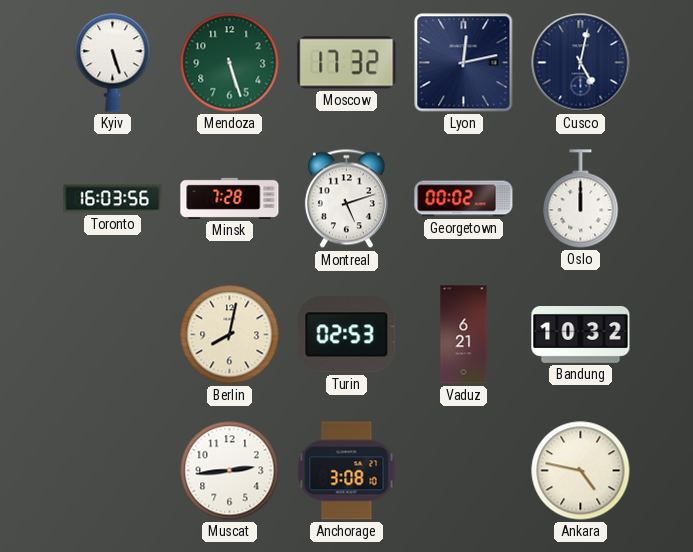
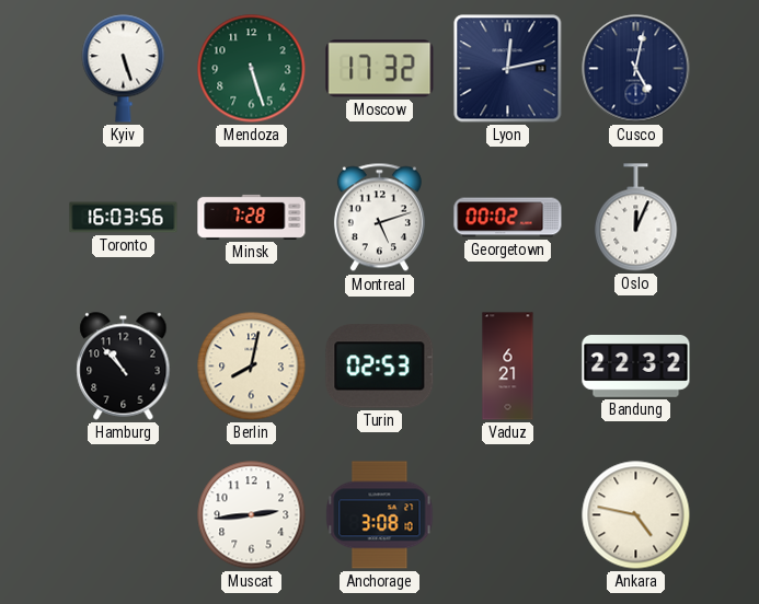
Oslo: 12:00 -> 12:04
Hamburg: none -> 10:53
Bandung: 10:32 -> 22:32
